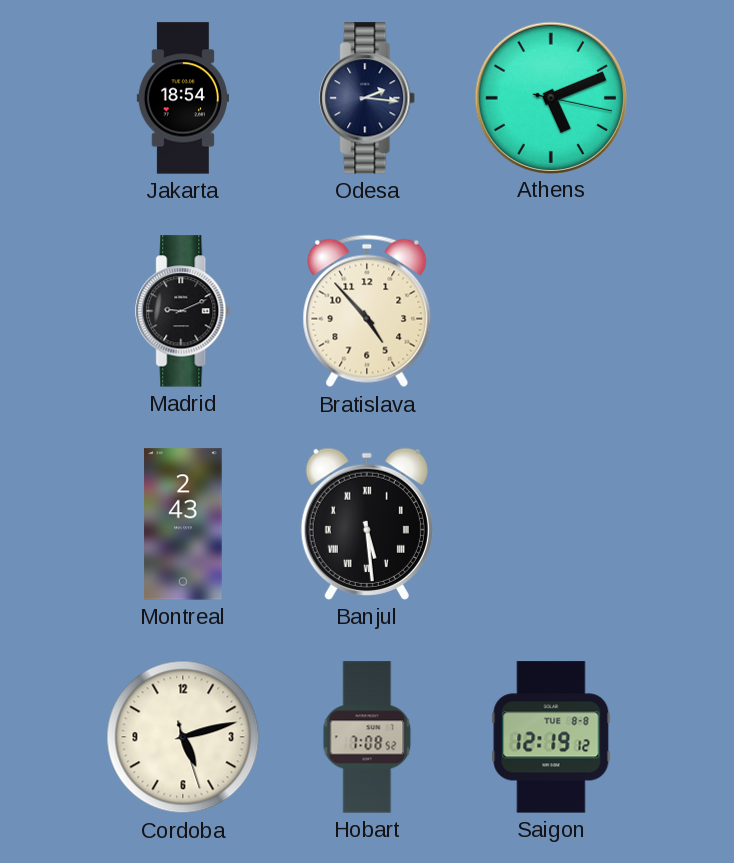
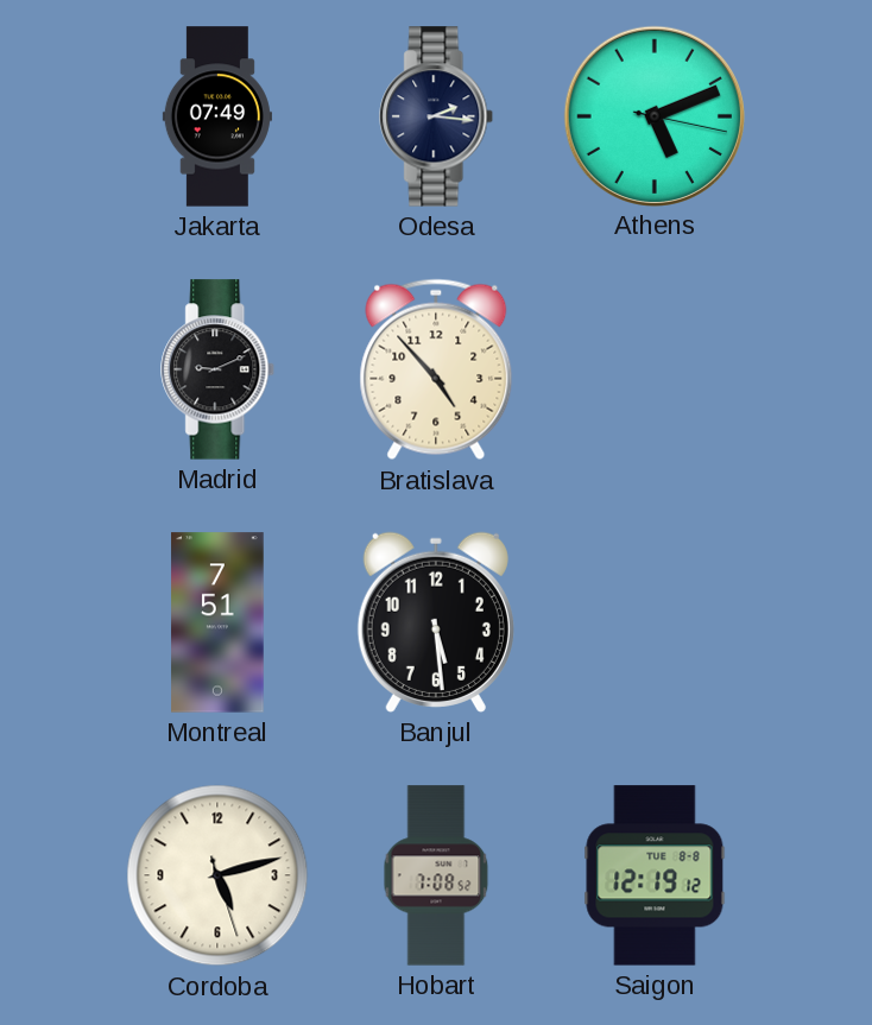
Jakarta: 18:54 -> 07:49
Montreal: 2:43 -> 7:51
Banjul numerals: Roman -> Arabic
